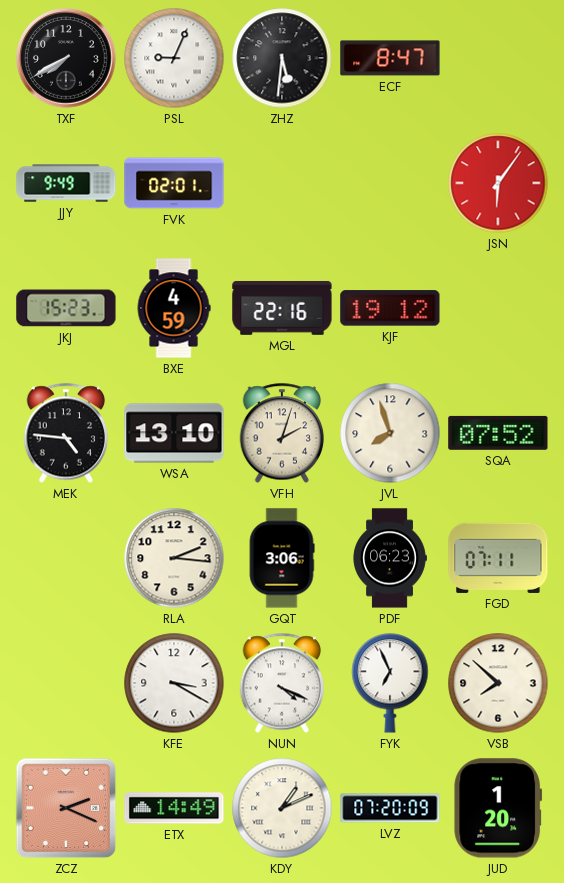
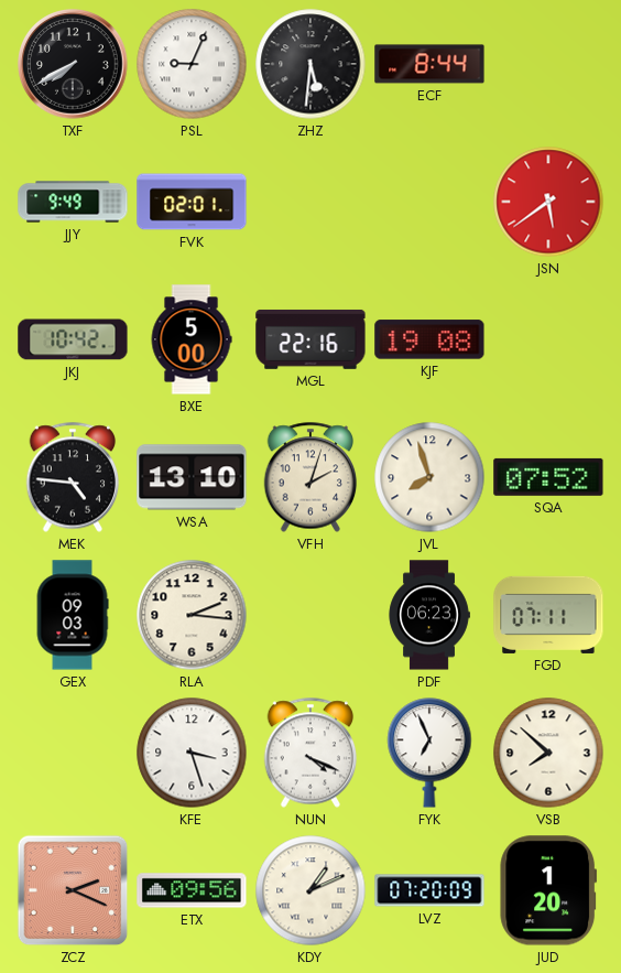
ECF: 8:47 -> 8:44
JSN: 6:06 -> 5:39
JKJ: 15:23 -> 10:42
BXE: 4:59 -> 5:00
KJF: 19:12 -> 19:08
GEX: none -> 09:03
GQT: 3:06 -> none
KFE: 3:20 -> 3:27
ETX: 14:49 -> 09:56
